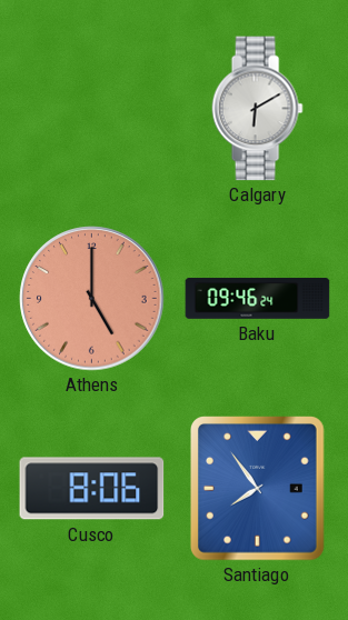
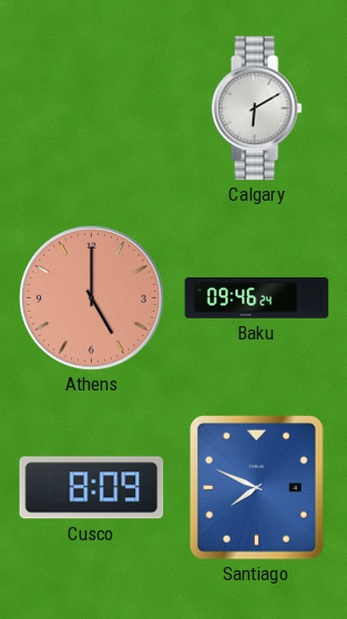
Cusco: 8:06 -> 8:09
Santiago: 7:54 -> 7:49
